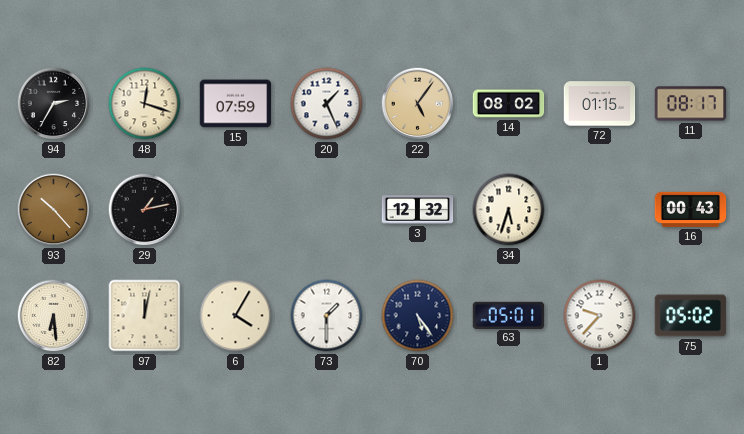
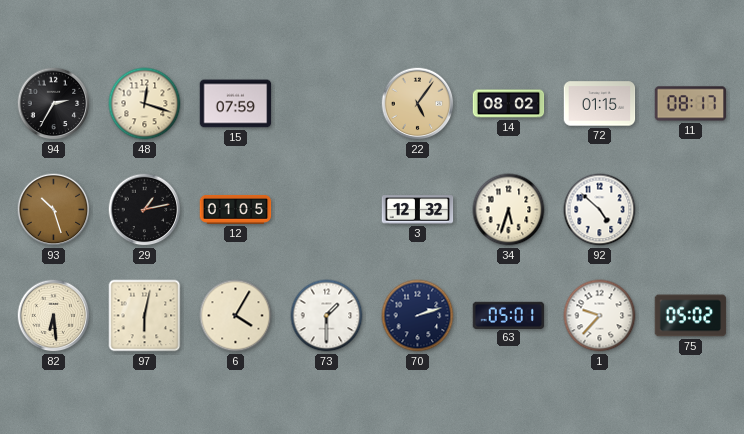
20: 1:26 -> none
93: 10:23 -> 10:27
12: none -> 01:05
92: none -> 4:52
16: 00:43 -> none
97: 12:02 -> 6:02
70: 5:24 -> 2:12
